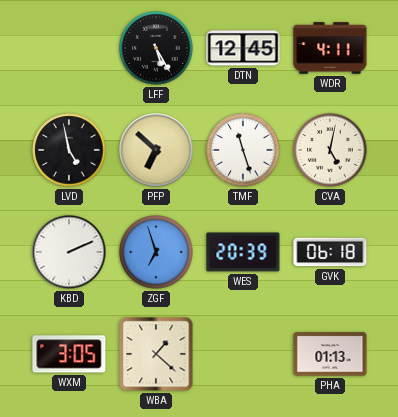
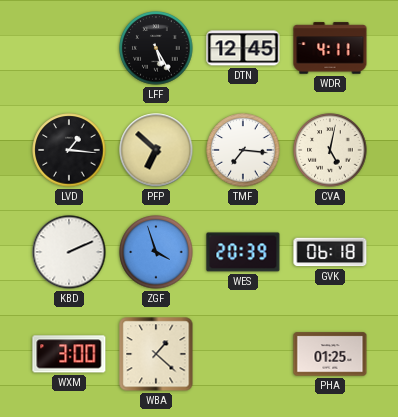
LVD: 4:58 -> 1:16
TMF: 11:27 -> 7:16
ZGF: 6:57 -> 3:57
WXM: 3:05 -> 3:00
PHA: 01:13 -> 01:25
